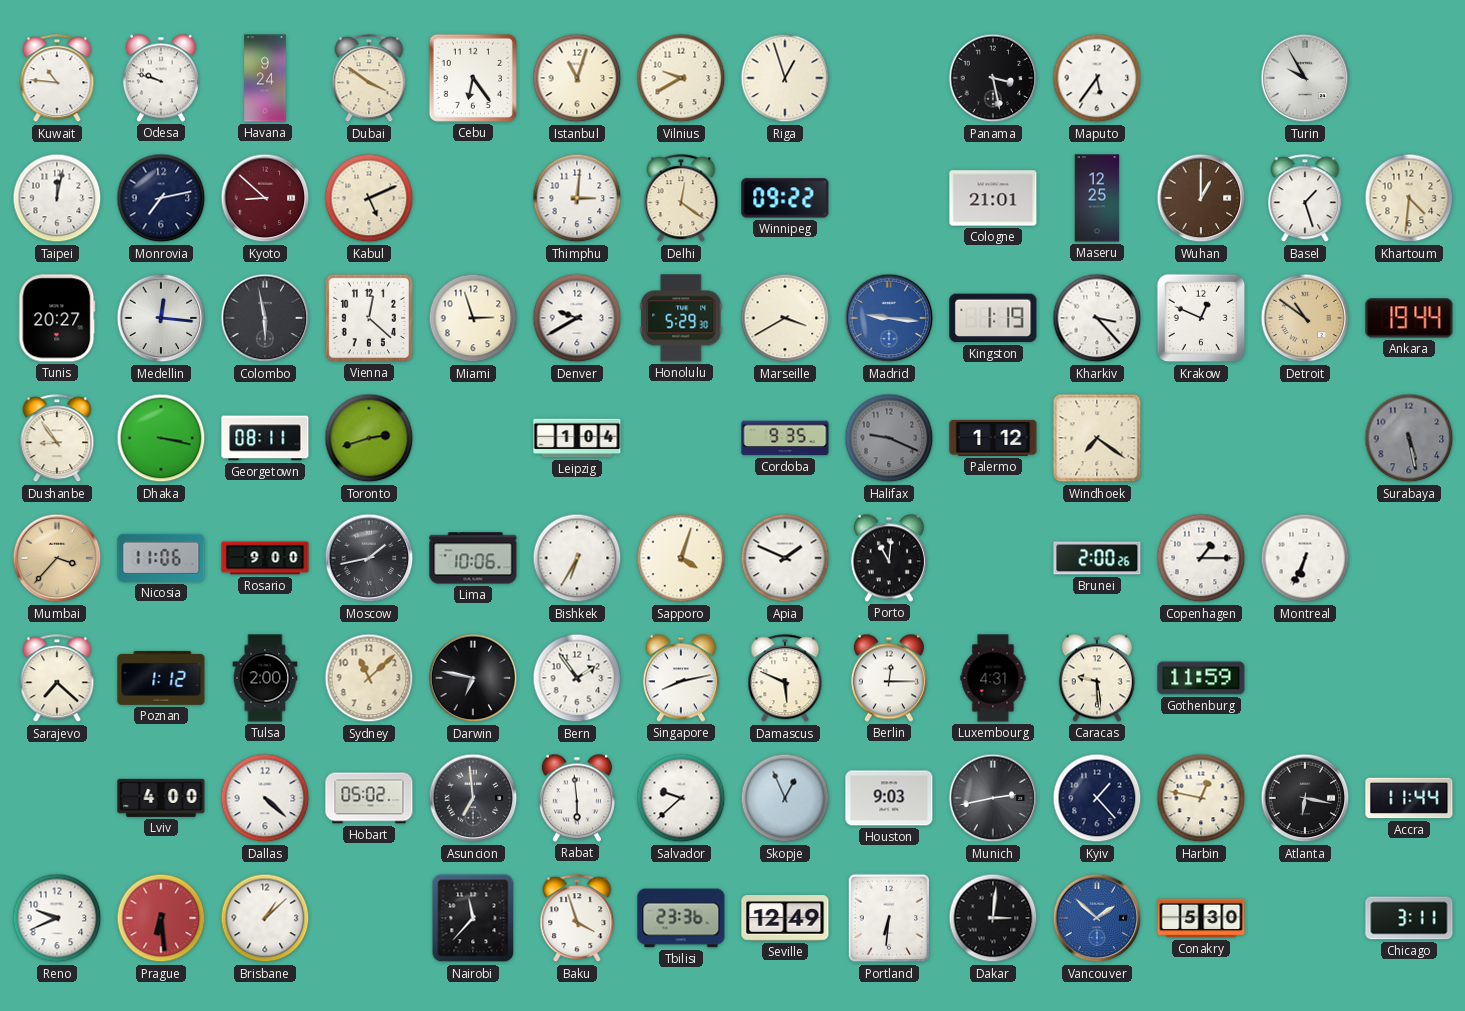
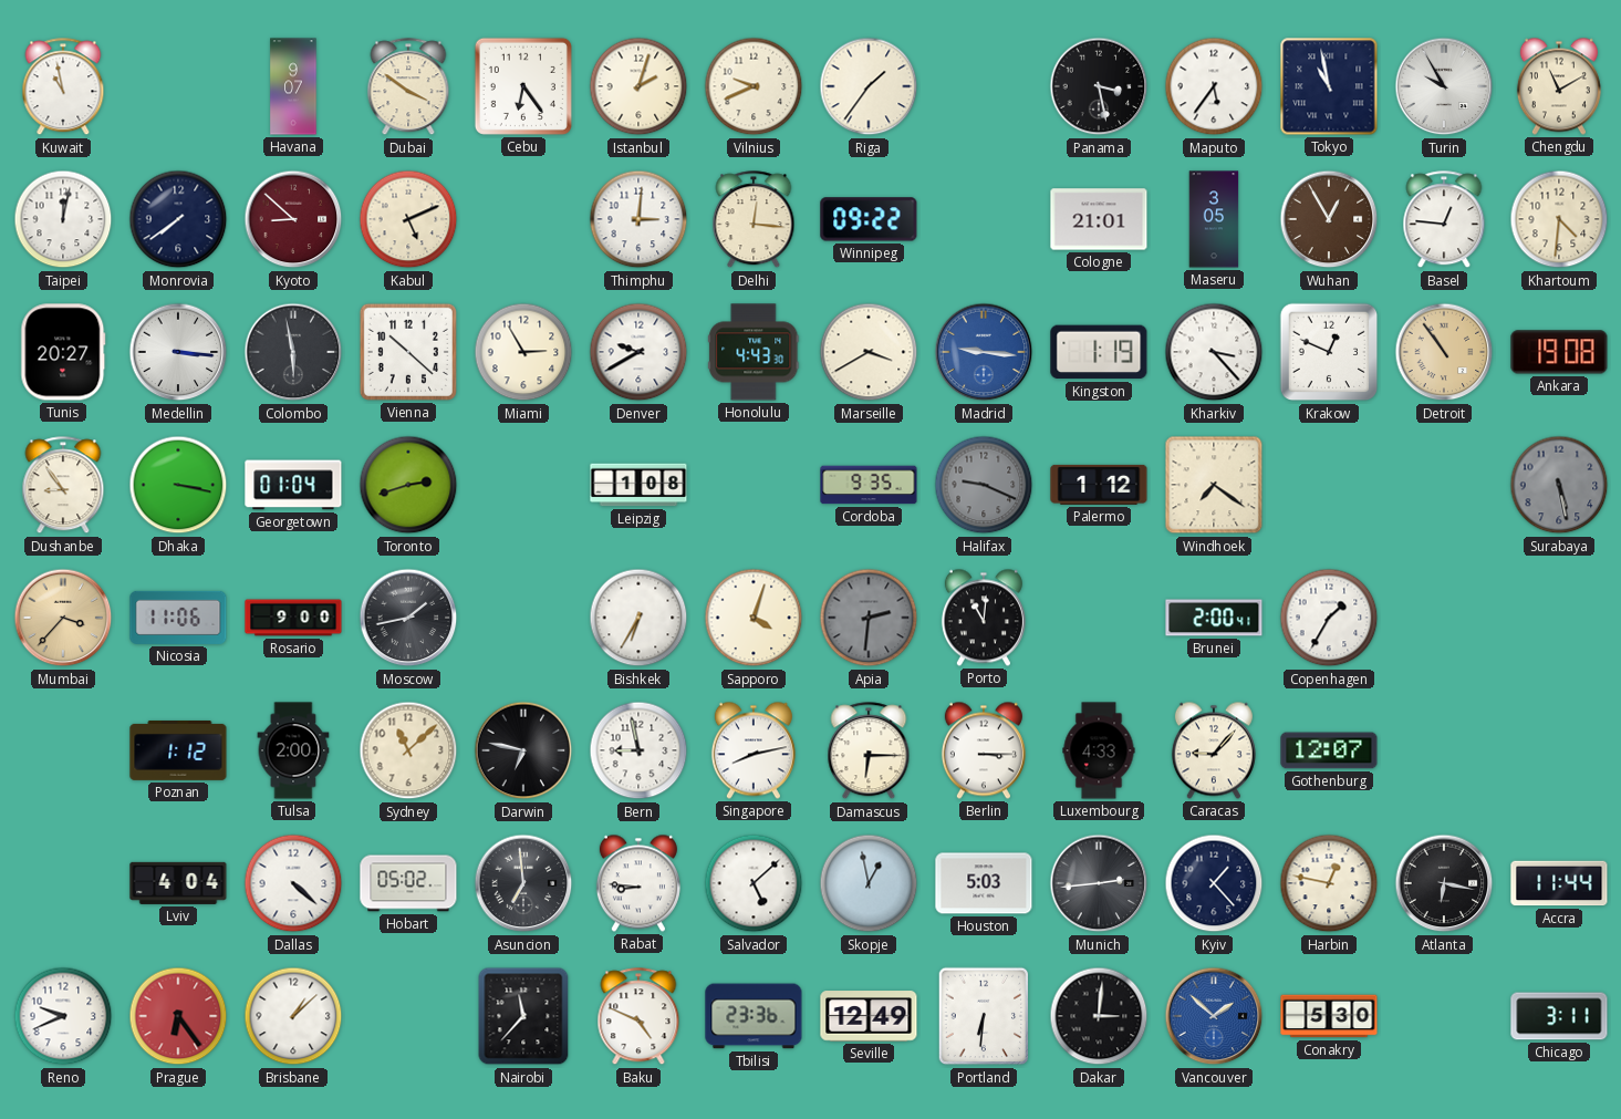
Kuwait: 10:46 -> 10:58
Odesa: 9:48 -> none
Havana: 9:24 -> 9:07
Istanbul: 11:03 -> 2:03
Vilnius: 9:40 -> 9:41
Riga: 12:57 -> 1:36
Tokyo: none -> 10:58
Chengdu: none -> 11:10
Monrovia: 7:13 -> 7:39
Delhi: 12:21 -> 12:16
Maseru: 12:25 -> 3:05
Wuhan: 1:00 -> 12:55
Basel: 1:27 -> 12:46
Medellin: 12:16 -> 3:16
Vienna: 12:22 -> 10:22
Miami: 2:57 -> 2:55
Honolulu: 5:29 -> 4:43
Detroit: 10:51 -> 10:54
Ankara: 19:44 -> 19:08
Georgetown: 08:11 -> 01:04
Leipzig: 1:04 -> 1:08
Lima: 10:06 -> none
Apia: 1:49 -> 2:31
Apia dial: white -> grey
Brunei: 2:00:26 -> 2:00:41
Copenhagen: 1:15 -> 1:35
Montreal: 6:34 -> none
Sarajevo: 7:22 -> none
Bern: 1:54 -> 8:58
Damascus: 5:49 -> 6:15
Berlin: 12:15 -> 3:15
Luxembourg: 4:31 -> 4:33
Caracas: 9:29 -> 9:07
Gothenburg: 11:59 -> 12:07
Lviv: 4:00 -> 4:04
Rabat: 5:59 -> 8:46
Salvador: 9:38 -> 5:08
Skopje: 12:56 -> 12:58
Houston: 9:03 -> 5:03
Munich: 2:43 -> 2:44
Prague: 6:29 -> 6:24
Baku: 3:57 -> 4:49
